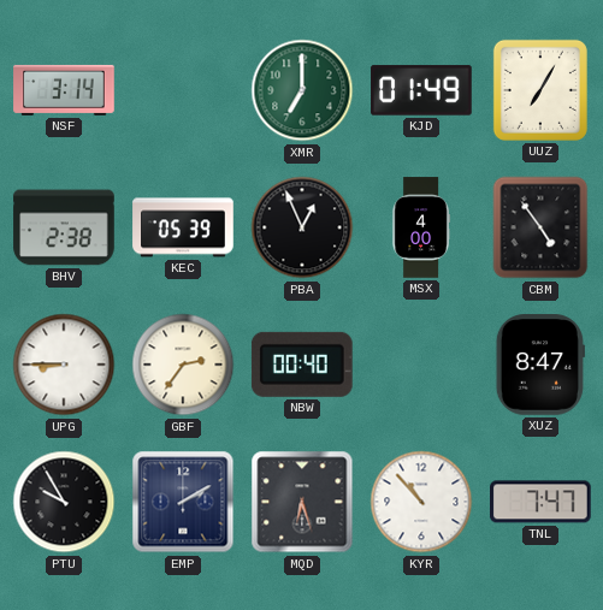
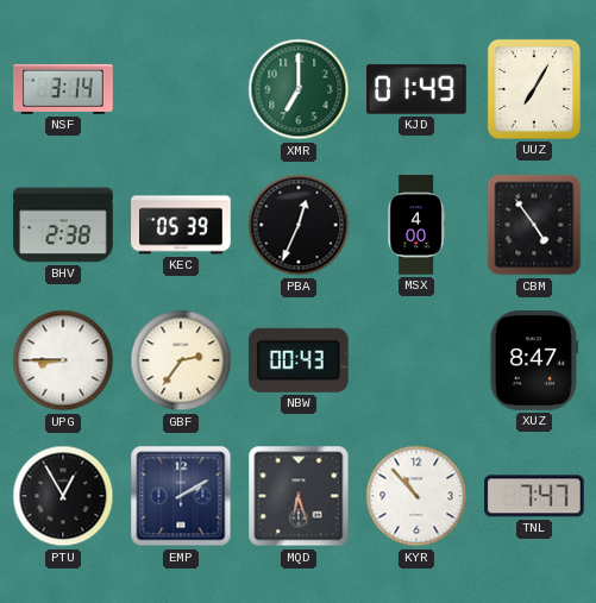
PBA: 12:56 -> 12:34
NBW: 00:40 -> 00:43
PTU: 9:55 -> 12:55
